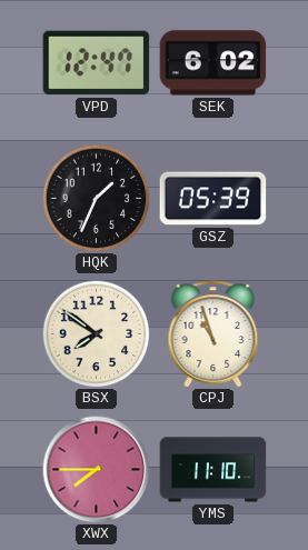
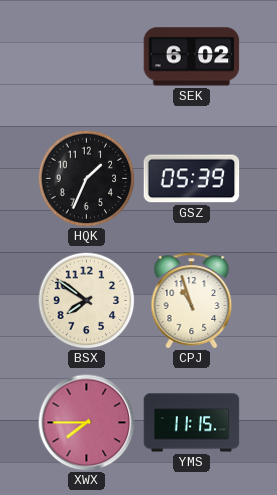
VPD: 12:47 -> none
YMS: 11:10 -> 11:15
